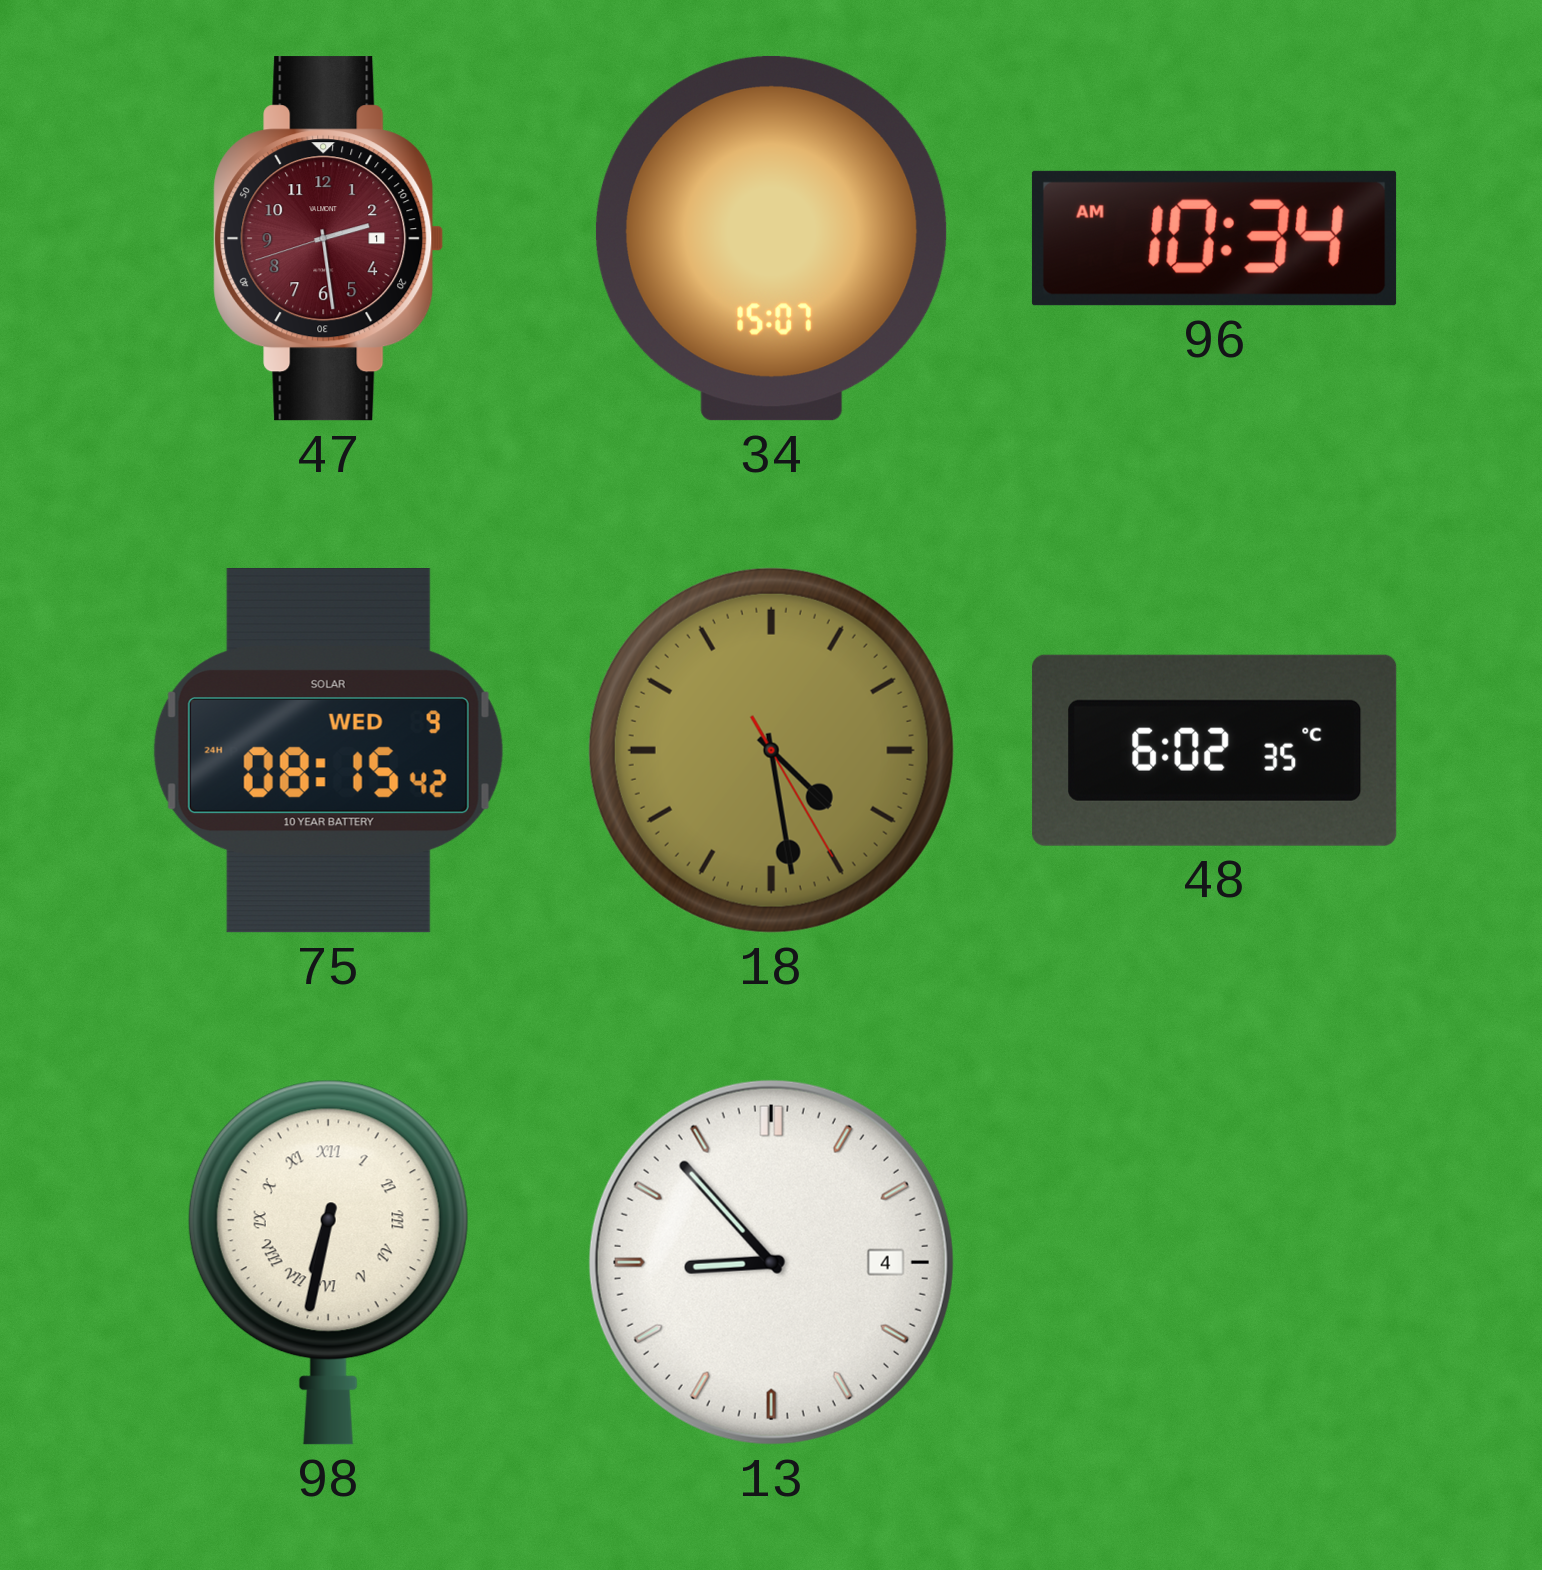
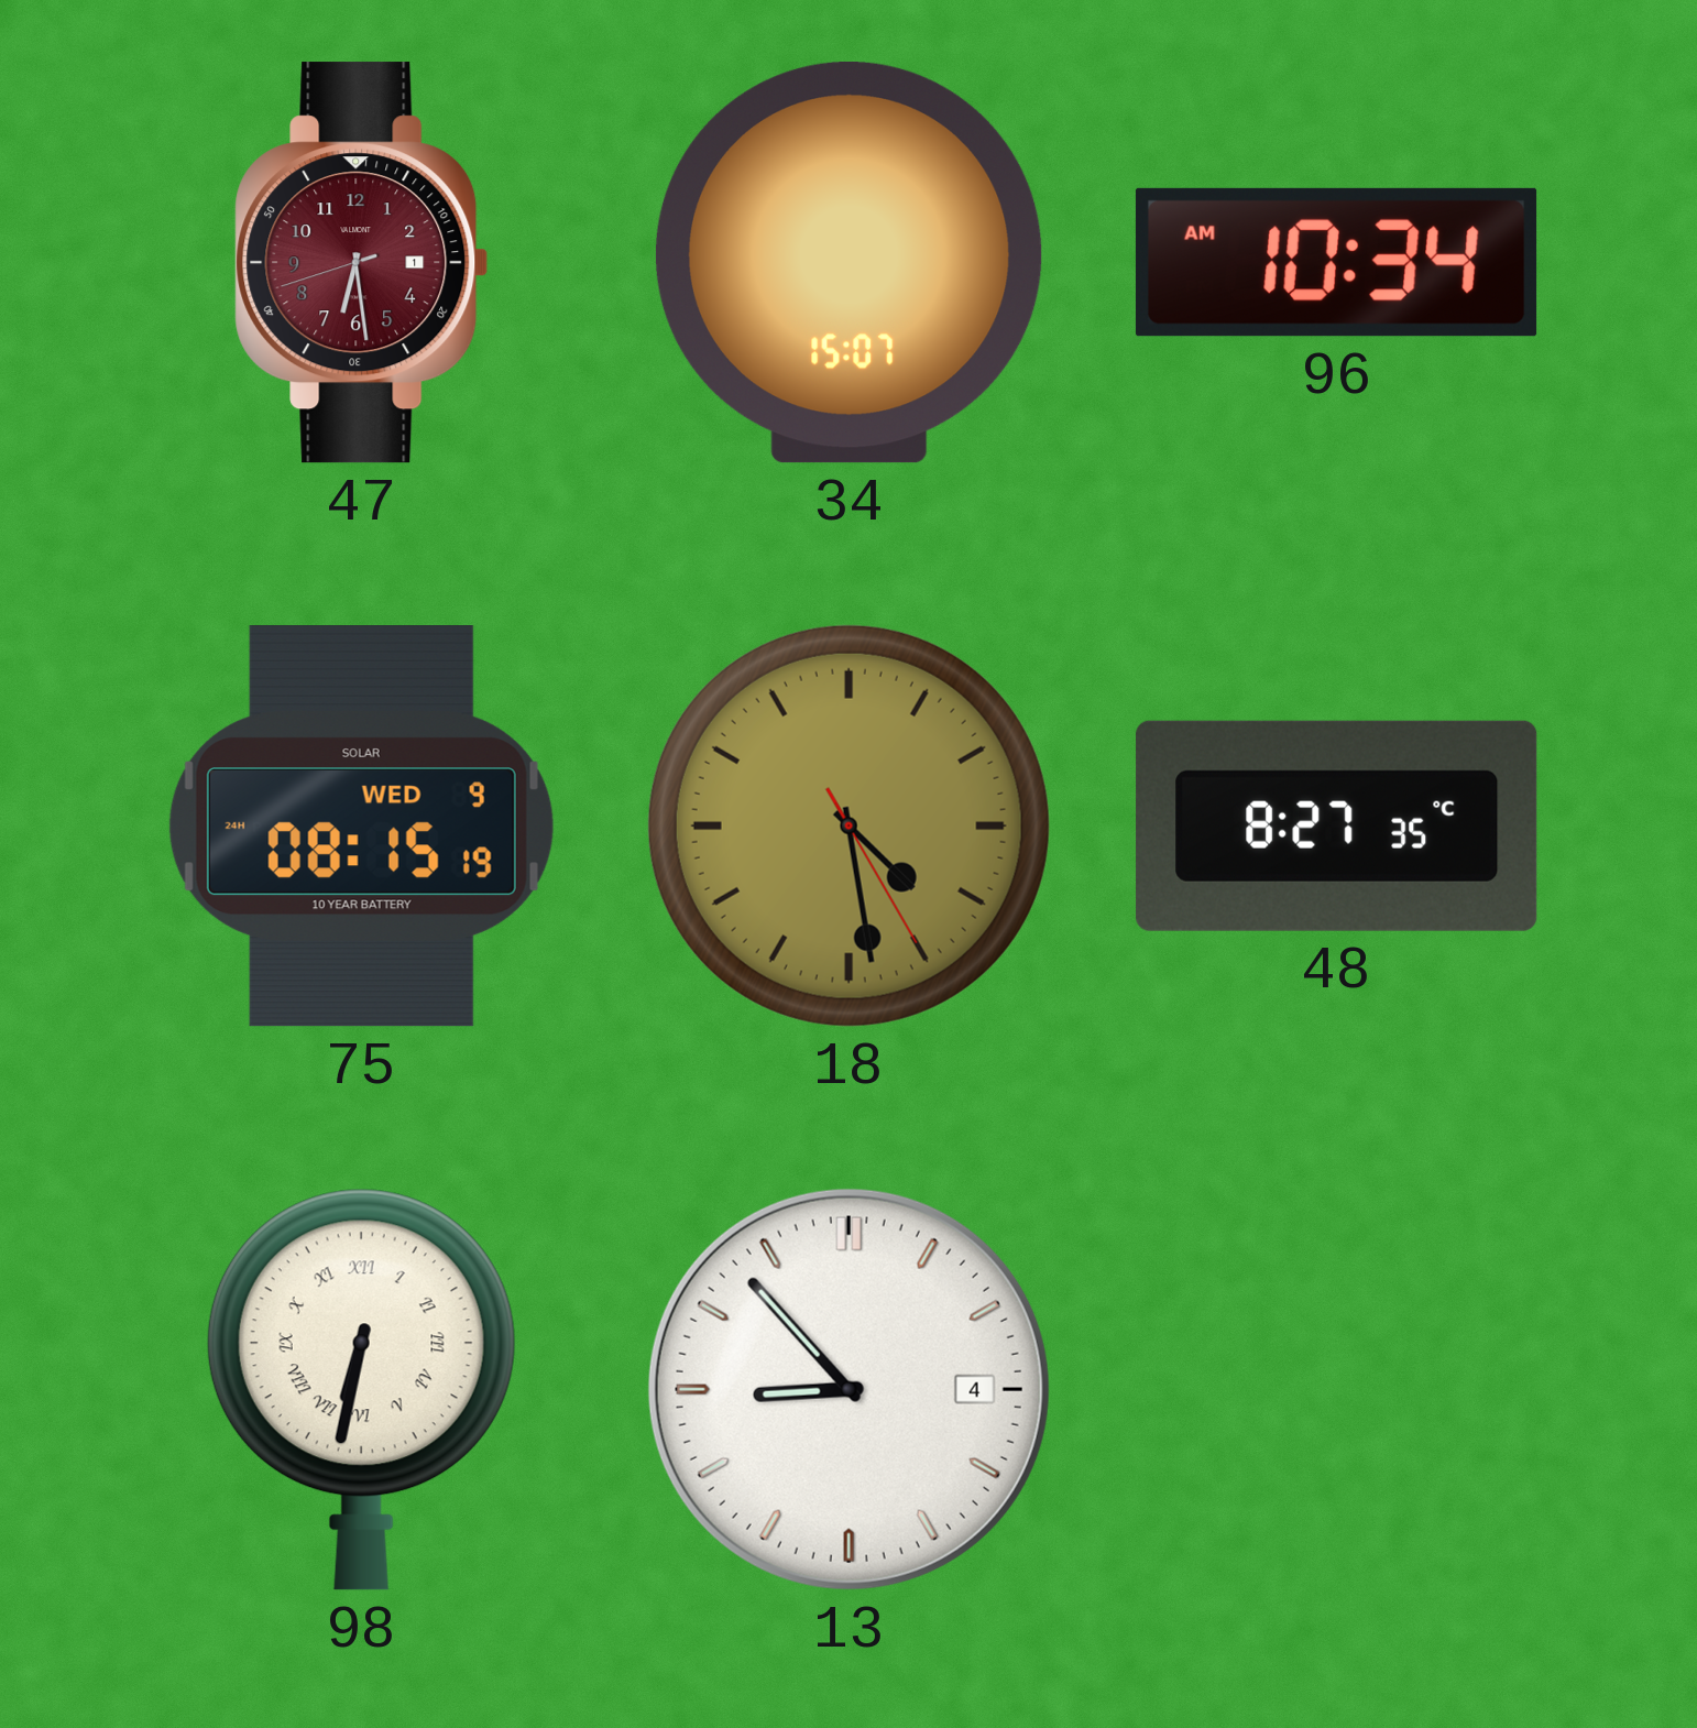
47: 2:28 -> 6:28
75: 08:15:42 -> 08:15:19
48: 6:02 -> 8:27
